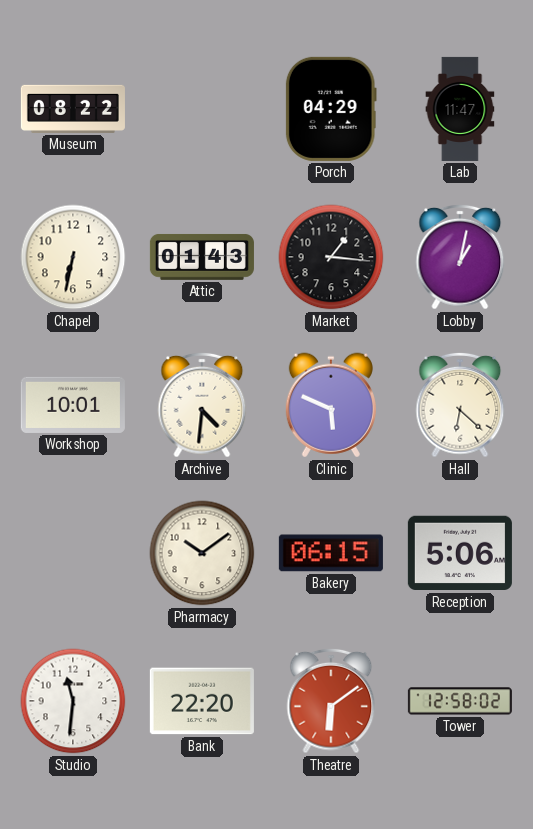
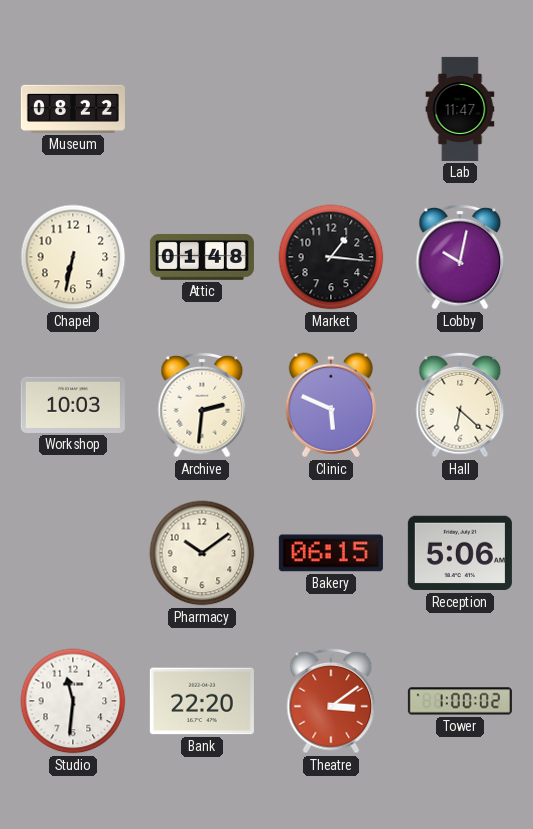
Porch: 04:29 -> none
Attic: 01:43 -> 01:48
Lobby: 1:02 -> 10:02
Workshop: 10:01 -> 10:03
Archive: 4:31 -> 2:31
Theatre: 6:09 -> 3:09
Tower: 12:58 -> 1:00
